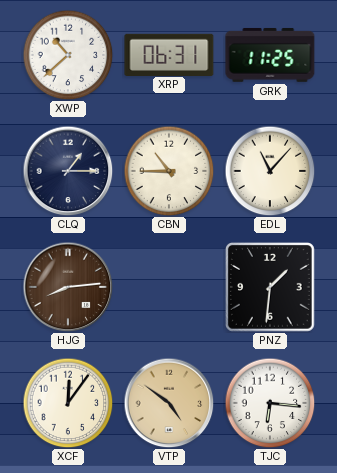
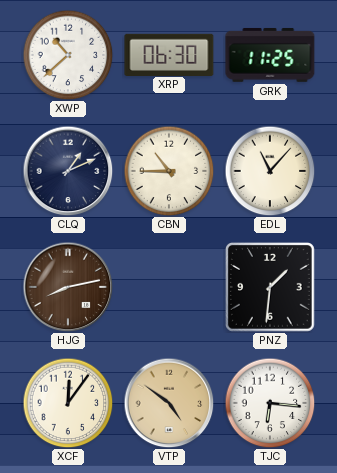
XRP: 06:31 -> 06:30
CLQ: 1:15 -> 1:11
HJG: 8:14 -> 8:13
